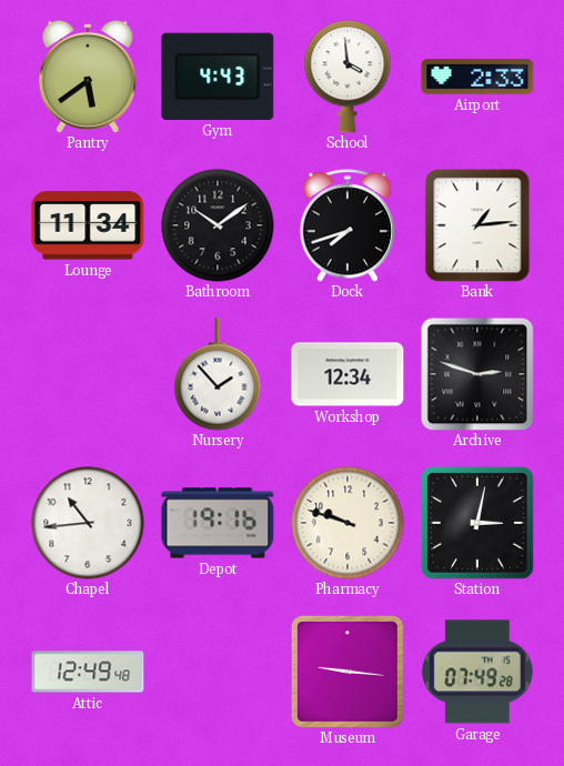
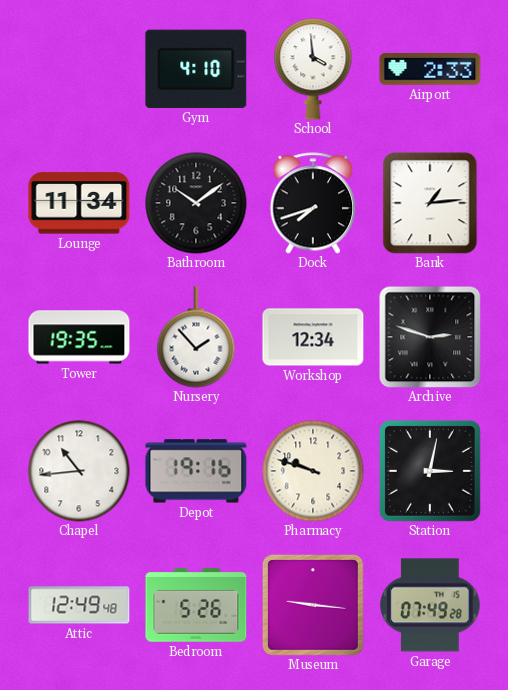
Pantry: 5:39 -> none
Gym: 4:43 -> 4:10
Tower: none -> 19:35
Bedroom: none -> 5:26
